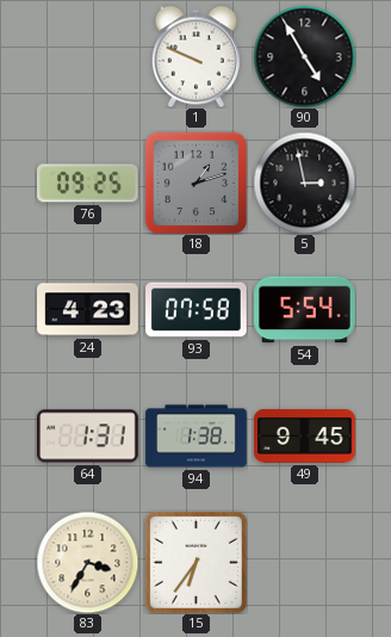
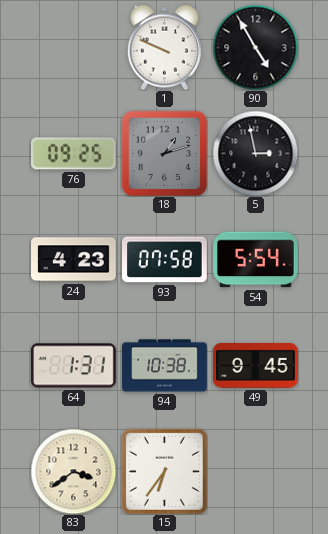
94: 1:38 -> 10:38
83: 3:35 -> 3:39
